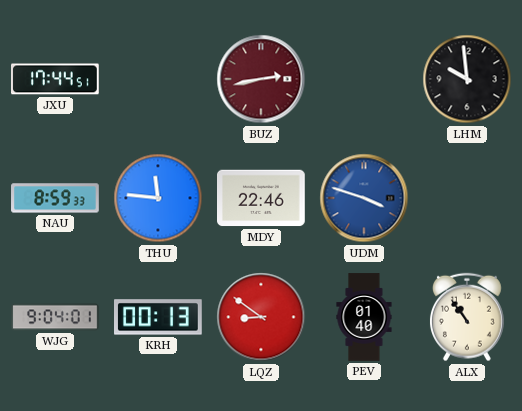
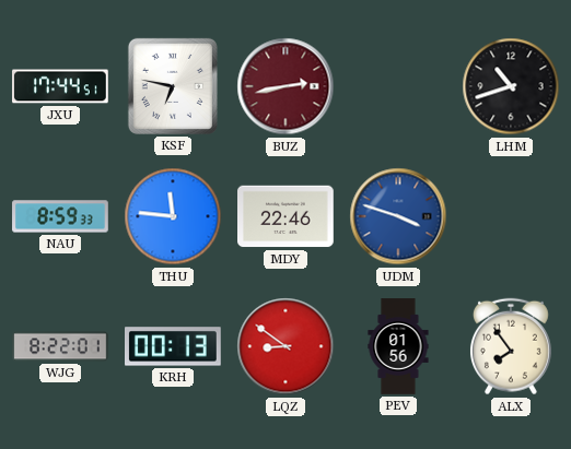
KSF: none -> 6:47
LHM: 9:59 -> 10:42
WJG: 9:04 -> 8:22
PEV: 01:40 -> 01:56
ALX: 10:54 -> 7:54
